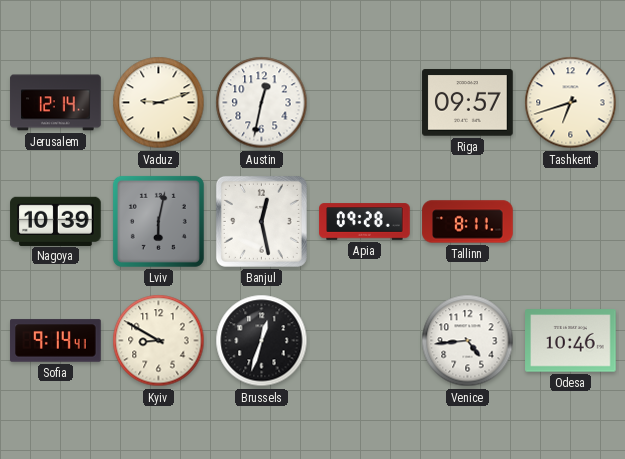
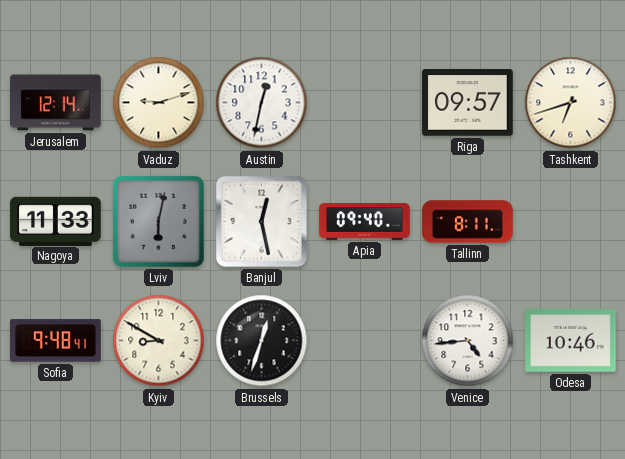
Nagoya: 10:39 -> 11:33
Apia: 09:28 -> 09:40
Sofia: 9:14 -> 9:48
